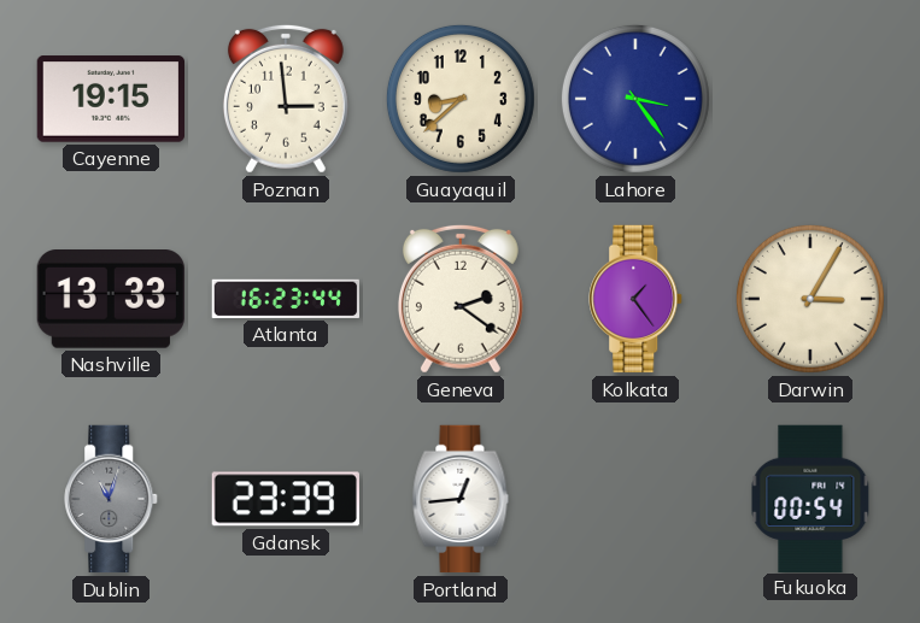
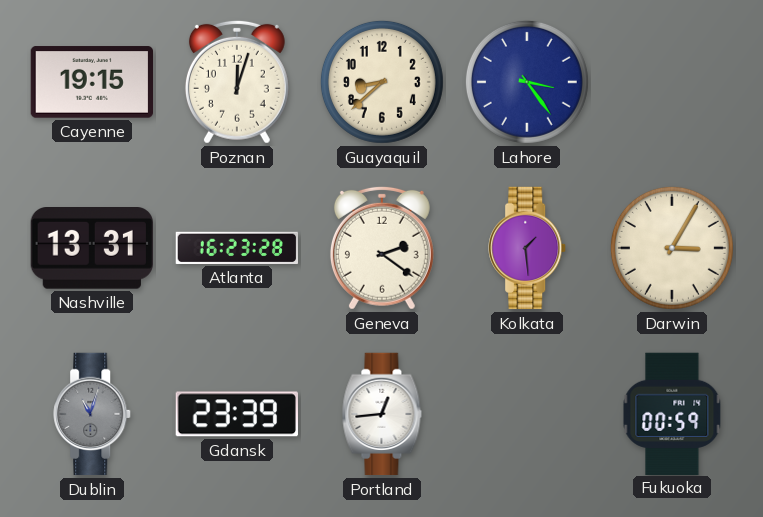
Poznan: 2:59 -> 12:03
Nashville: 13:33 -> 13:31
Atlanta: 16:23:44 -> 16:23:28
Kolkata: 1:24 -> 1:29
Fukuoka: 00:54 -> 00:59
